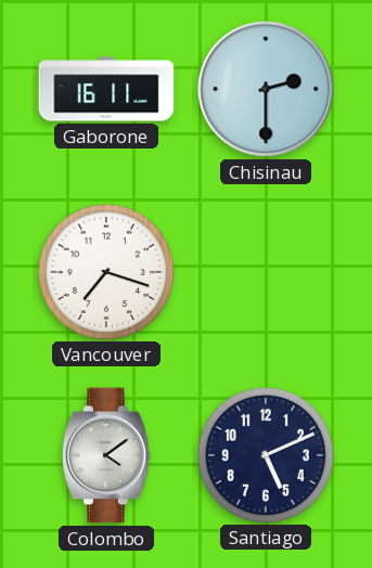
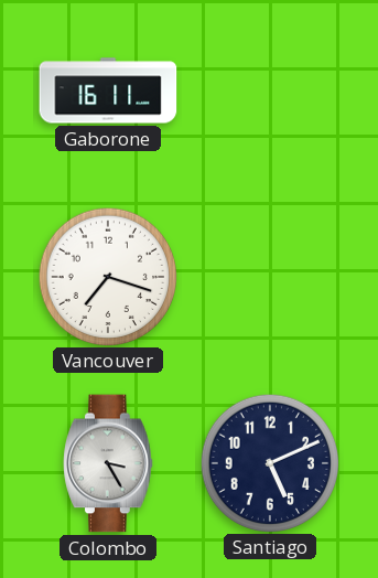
Chisinau: 2:30 -> none
Colombo: 4:09 -> 3:25
